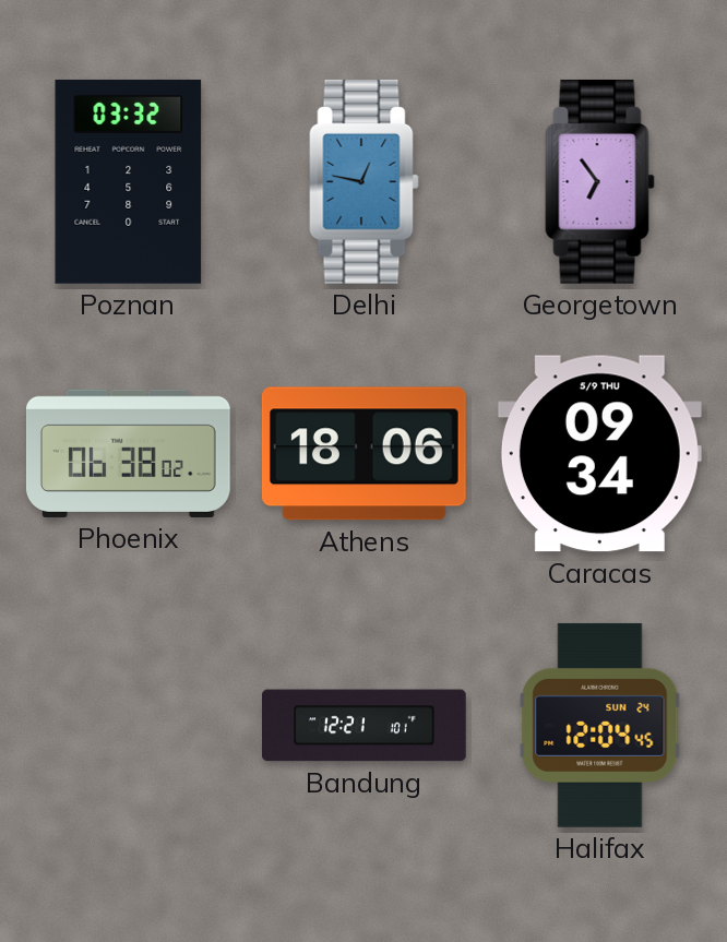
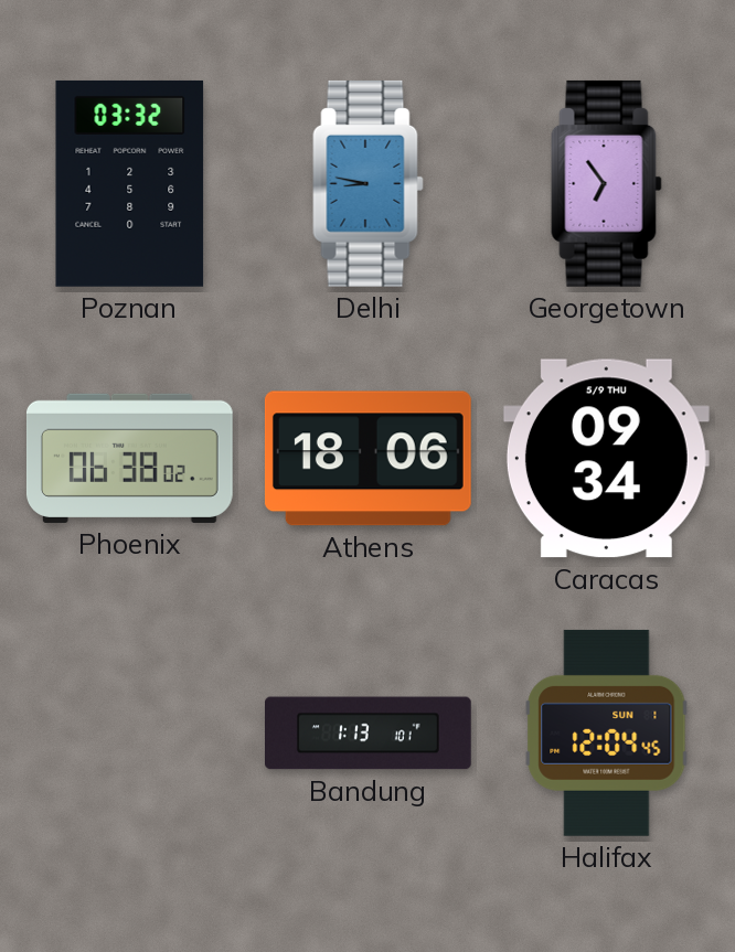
Delhi: 12:47 -> 8:47
Bandung: 12:21 -> 1:13
Halifax date: SUN 24 -> SUN 1
